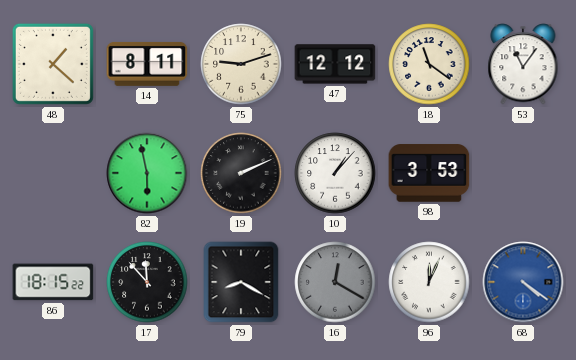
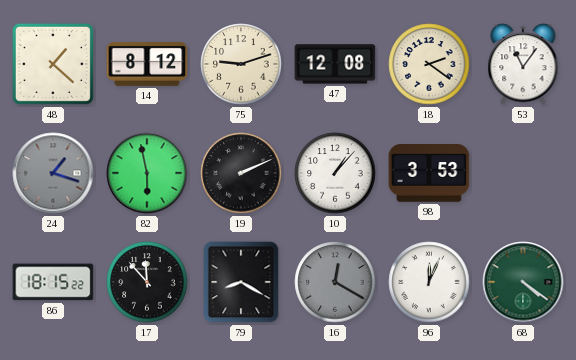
14: 8:11 -> 8:12
47: 12:12 -> 12:08
18: 11:21 -> 2:21
24: none -> 1:18
68 dial: blue -> green
